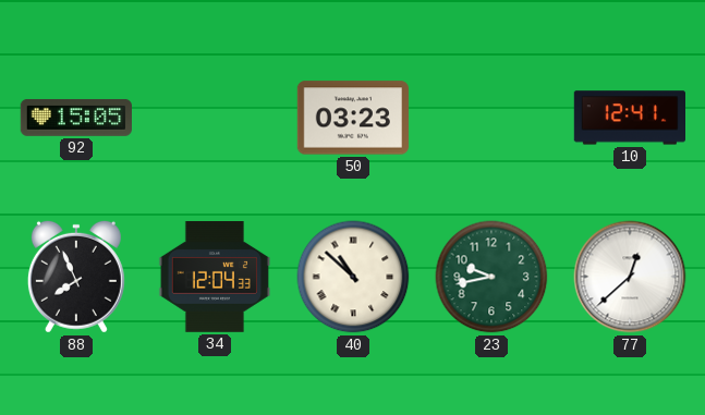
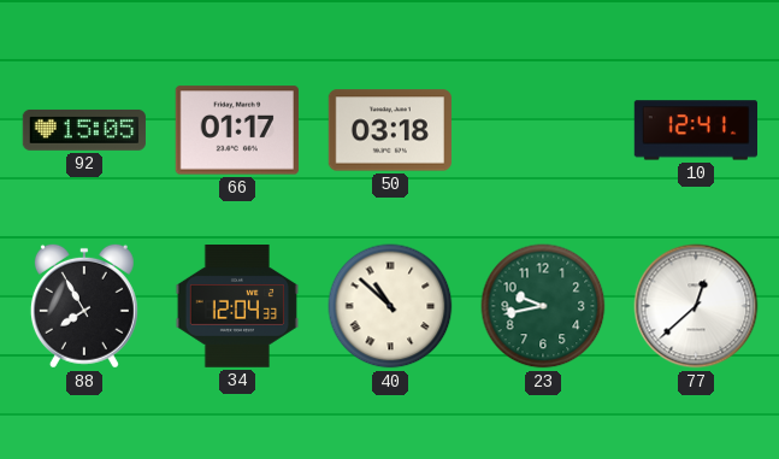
66: none -> 01:17
50: 03:23 -> 03:18
88: 7:56 -> 7:55
